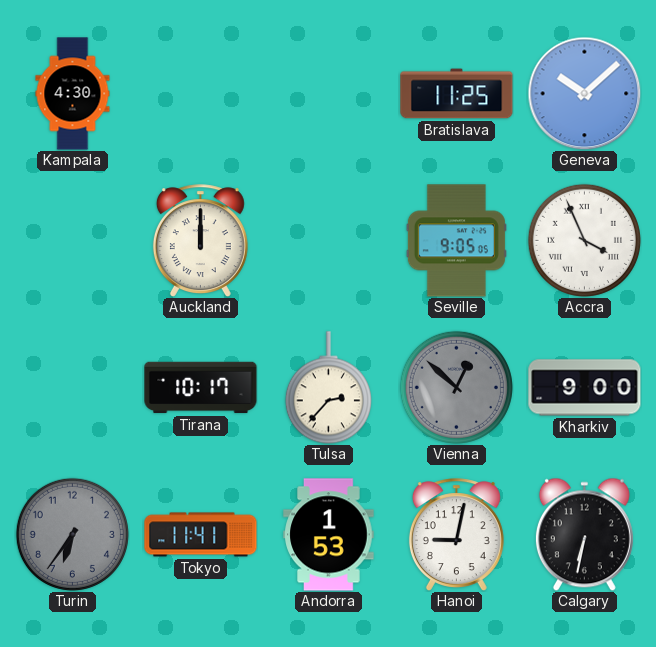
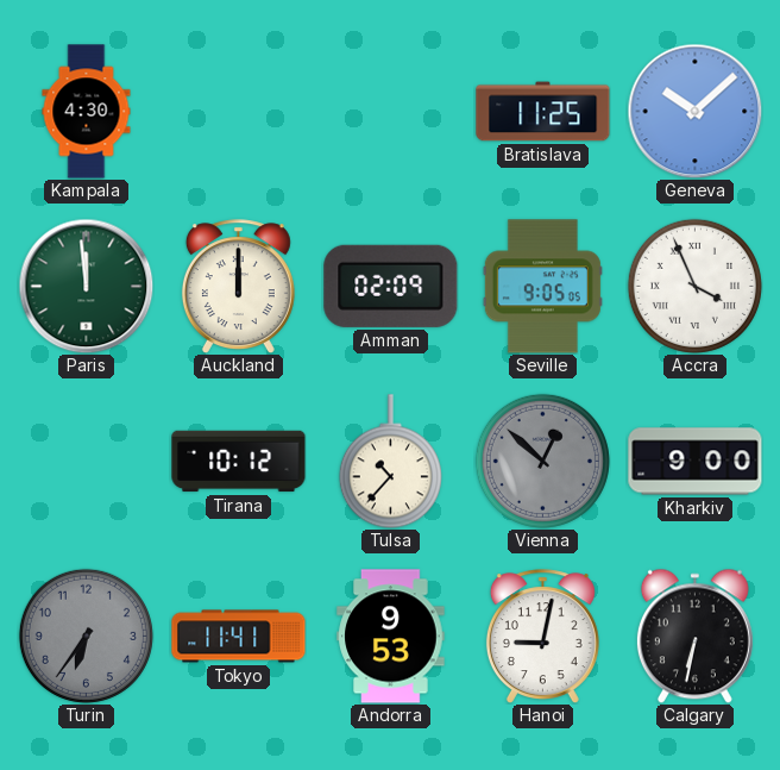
Paris: none -> 11:59
Amman: none -> 02:09
Tirana: 10:17 -> 10:12
Tulsa: 2:37 -> 10:37
Andorra: 1:53 -> 9:53
